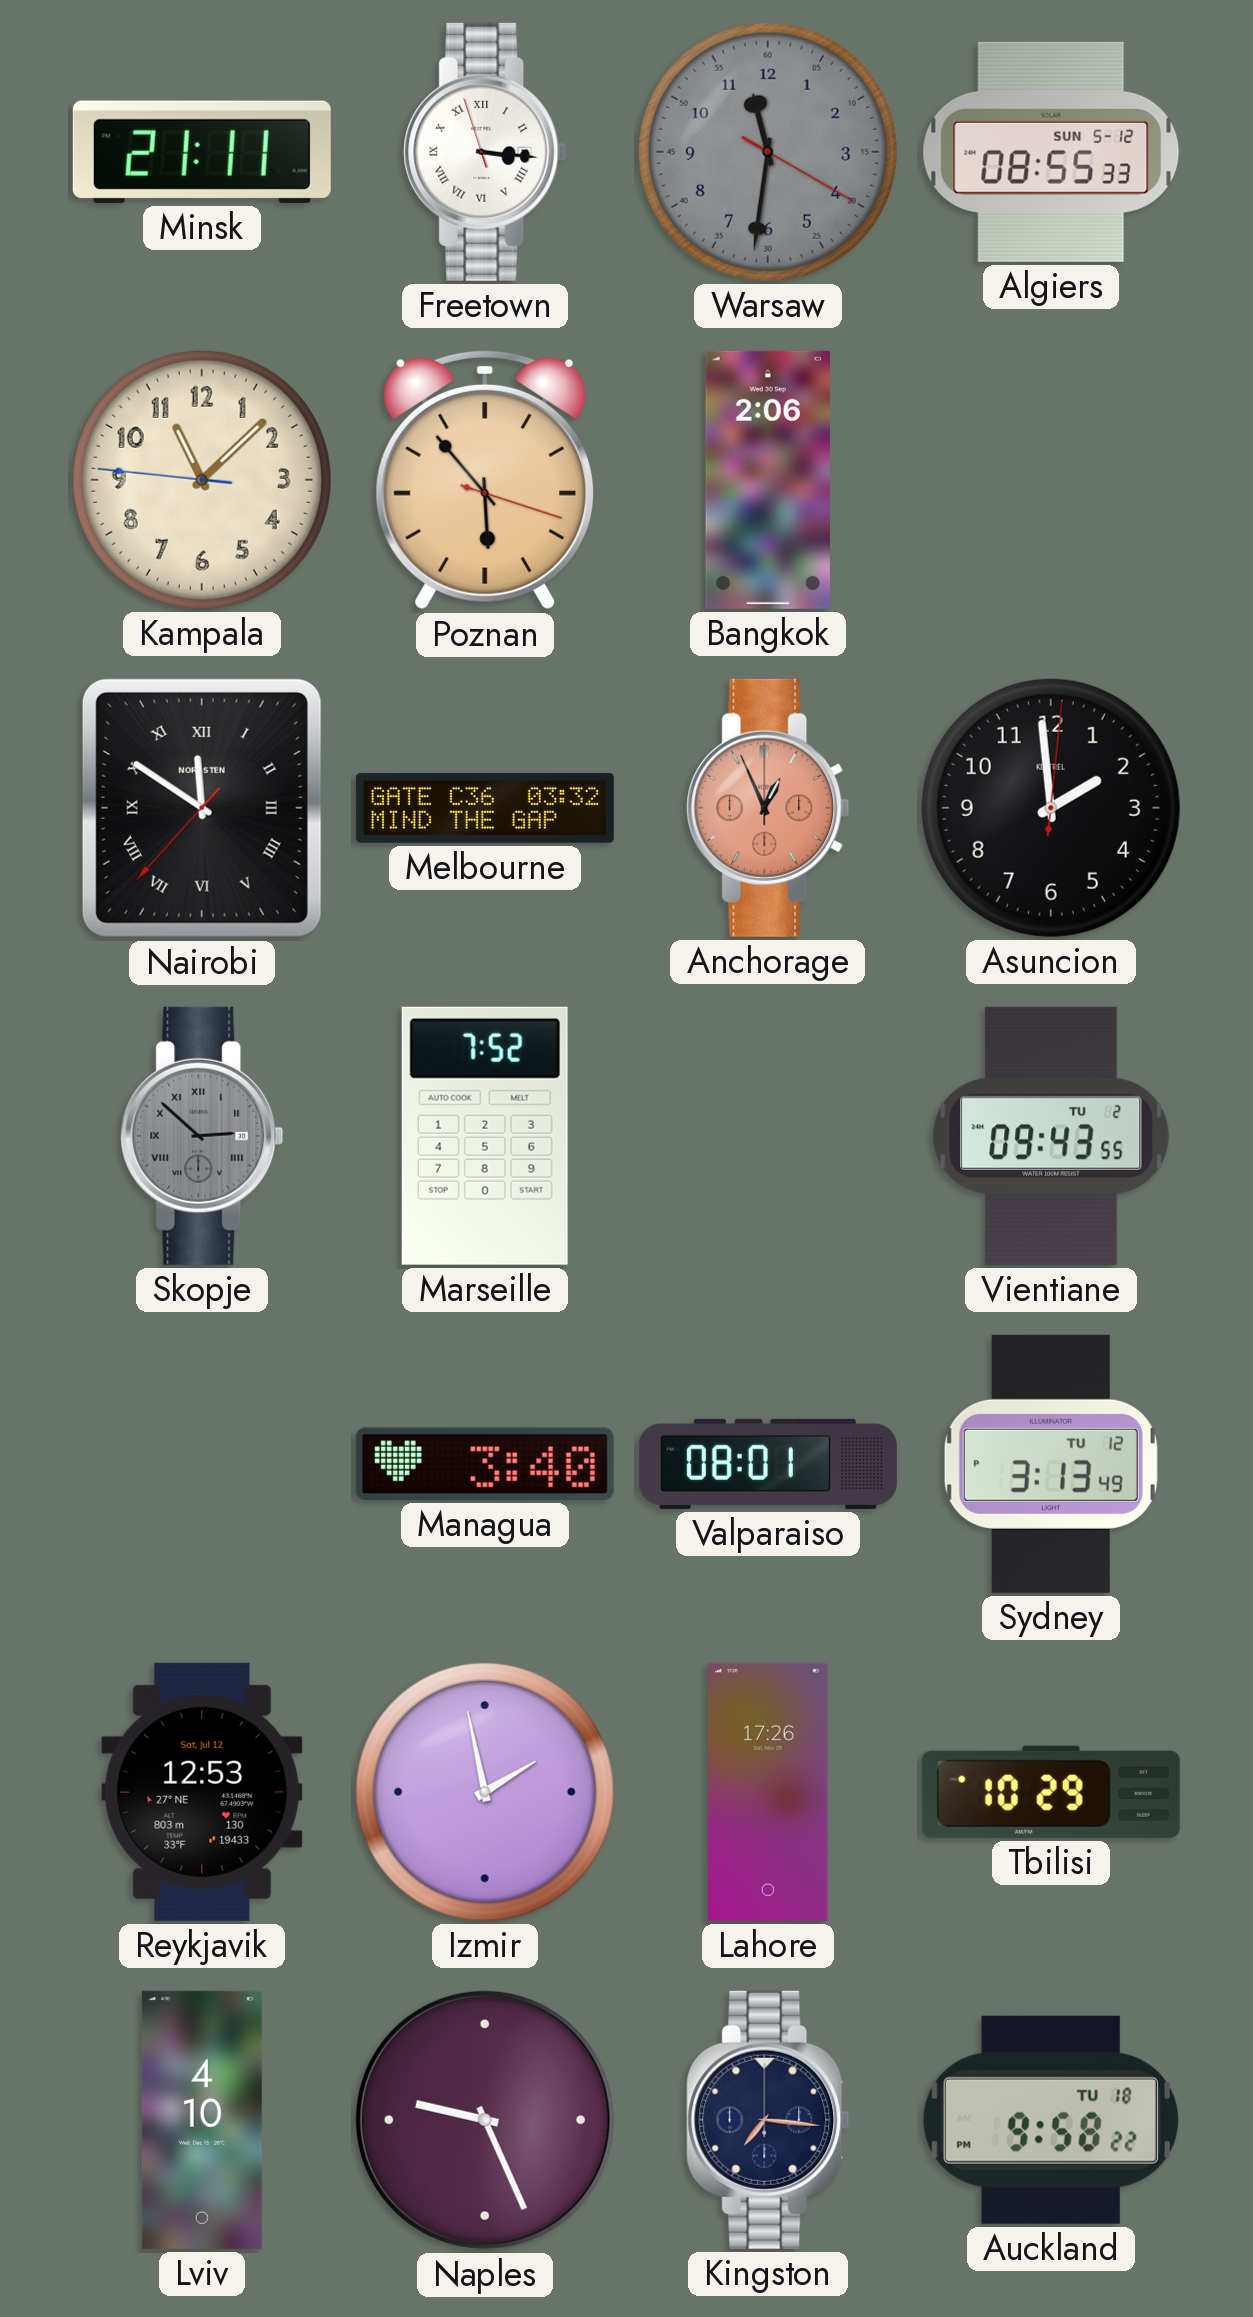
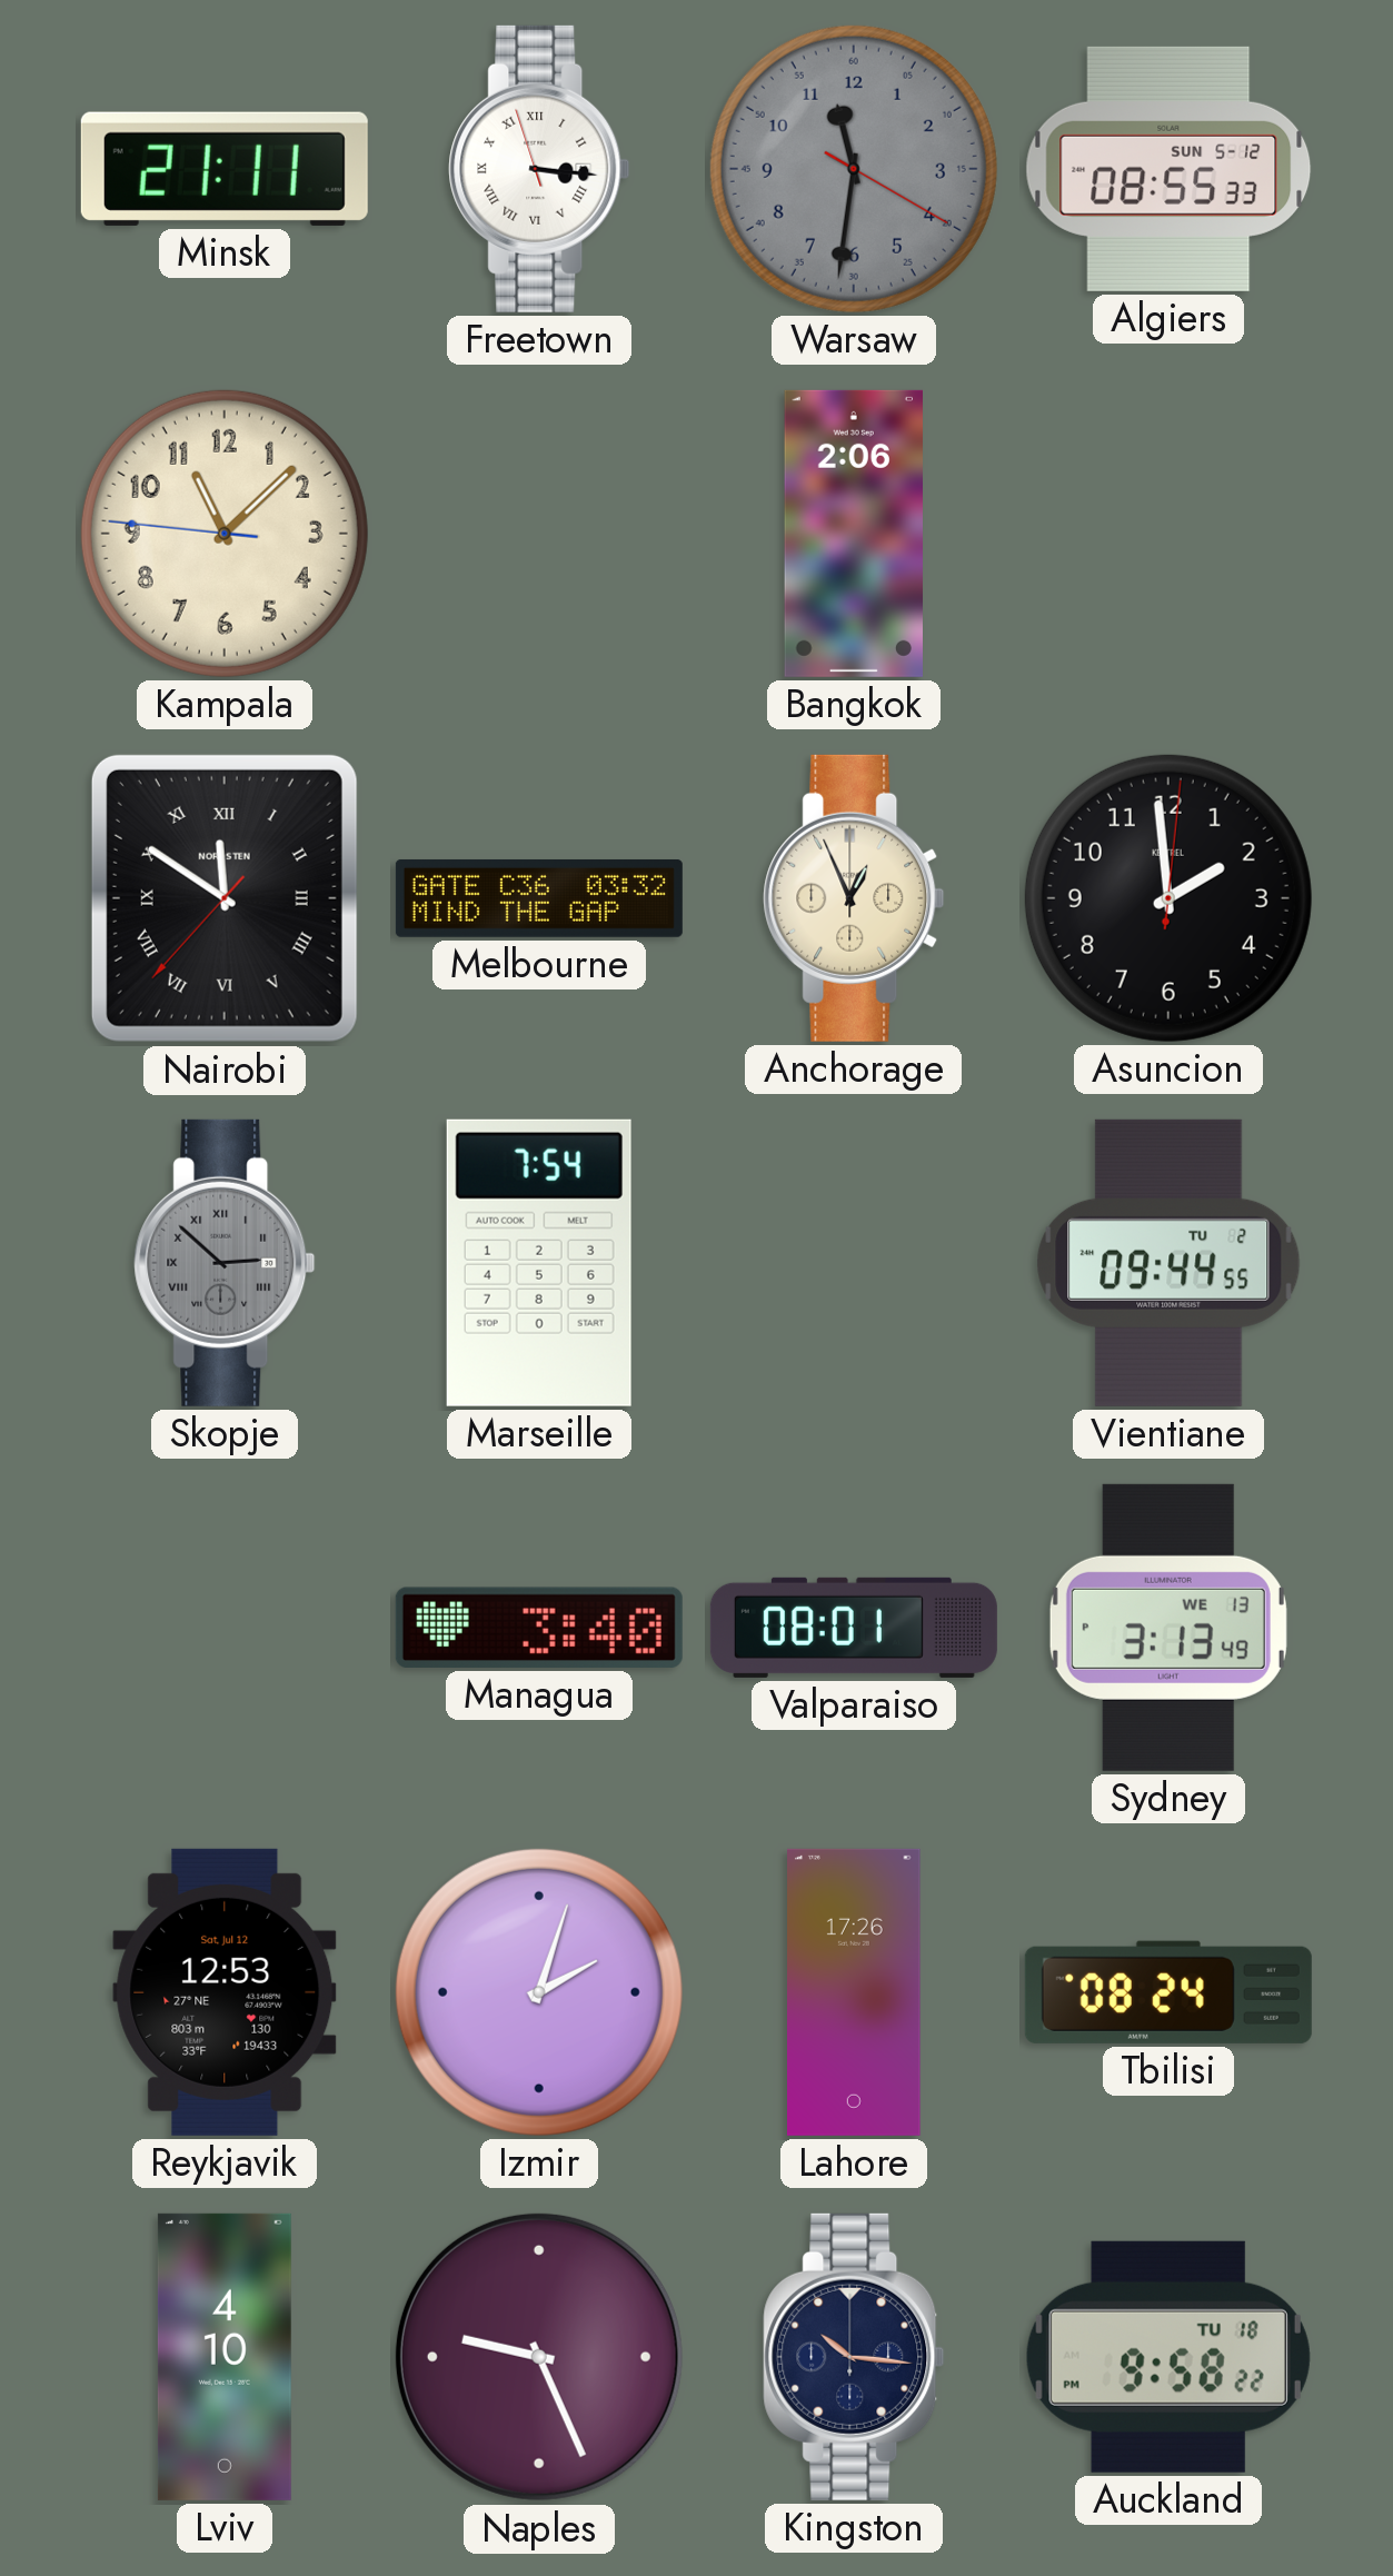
Poznan: 5:53 -> none
Anchorage dial: salmon -> cream
Marseille: 7:52 -> 7:54
Vientiane: 09:43 -> 09:44
Sydney date: TU 12 -> WE 13
Izmir: 1:58 -> 2:03
Tbilisi: 10:29 -> 08:24
Kingston: 7:16 -> 10:16
